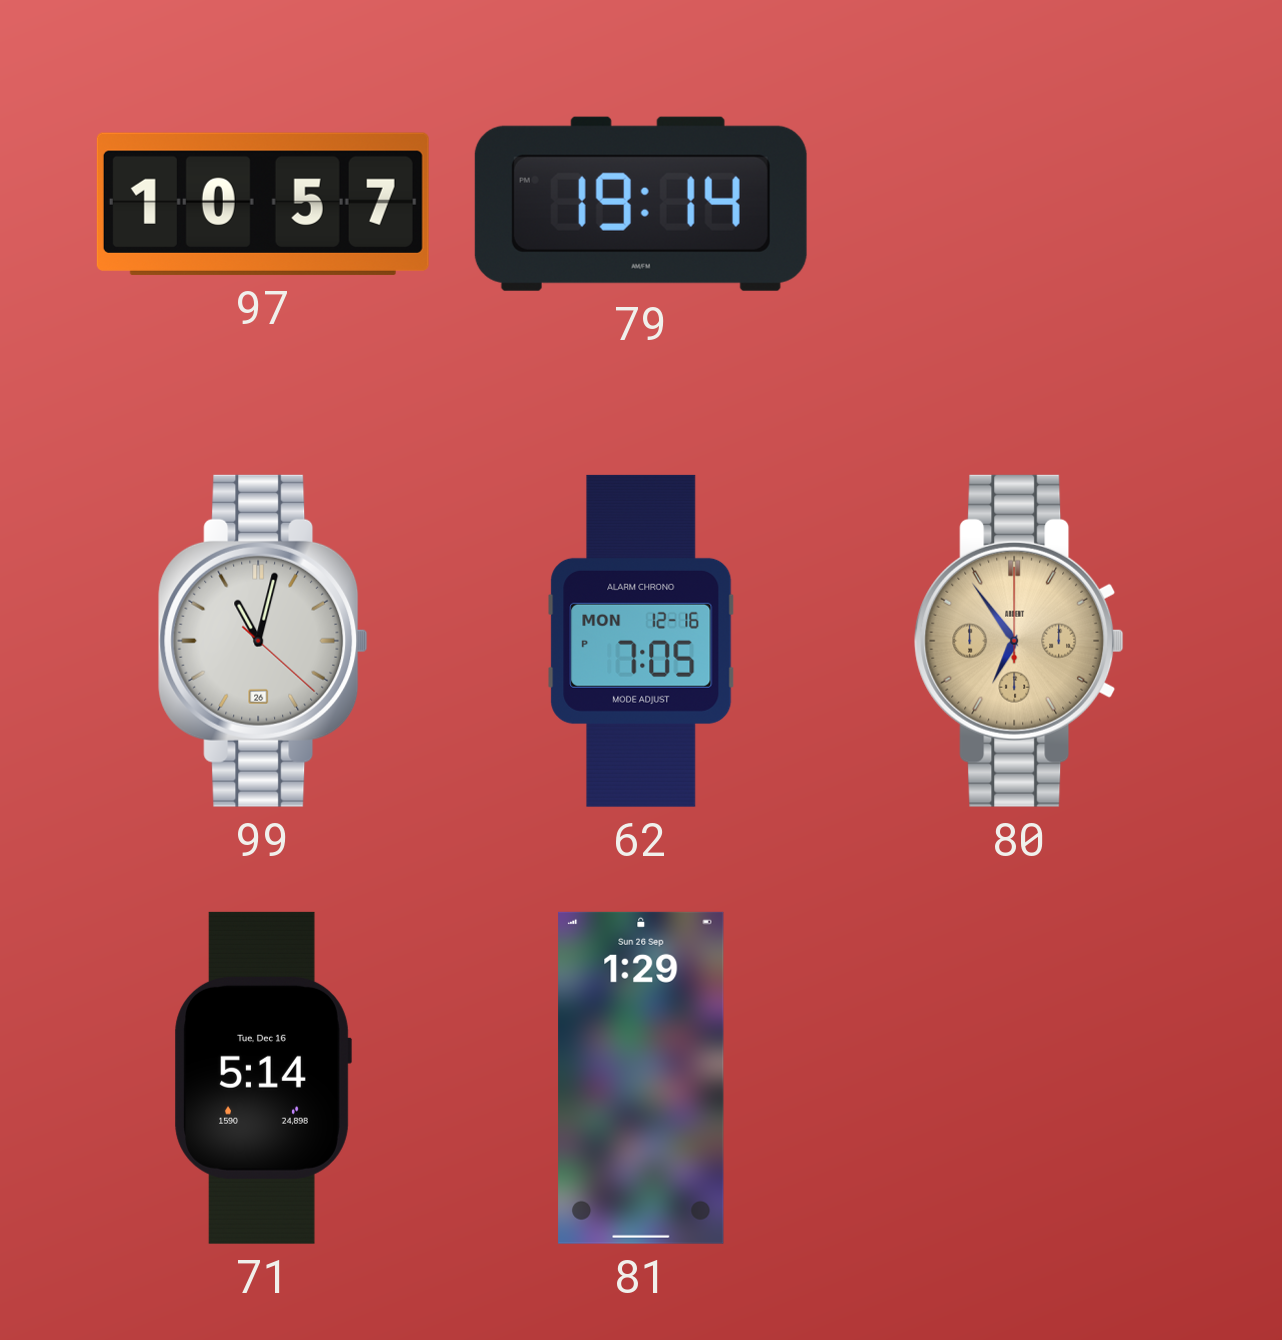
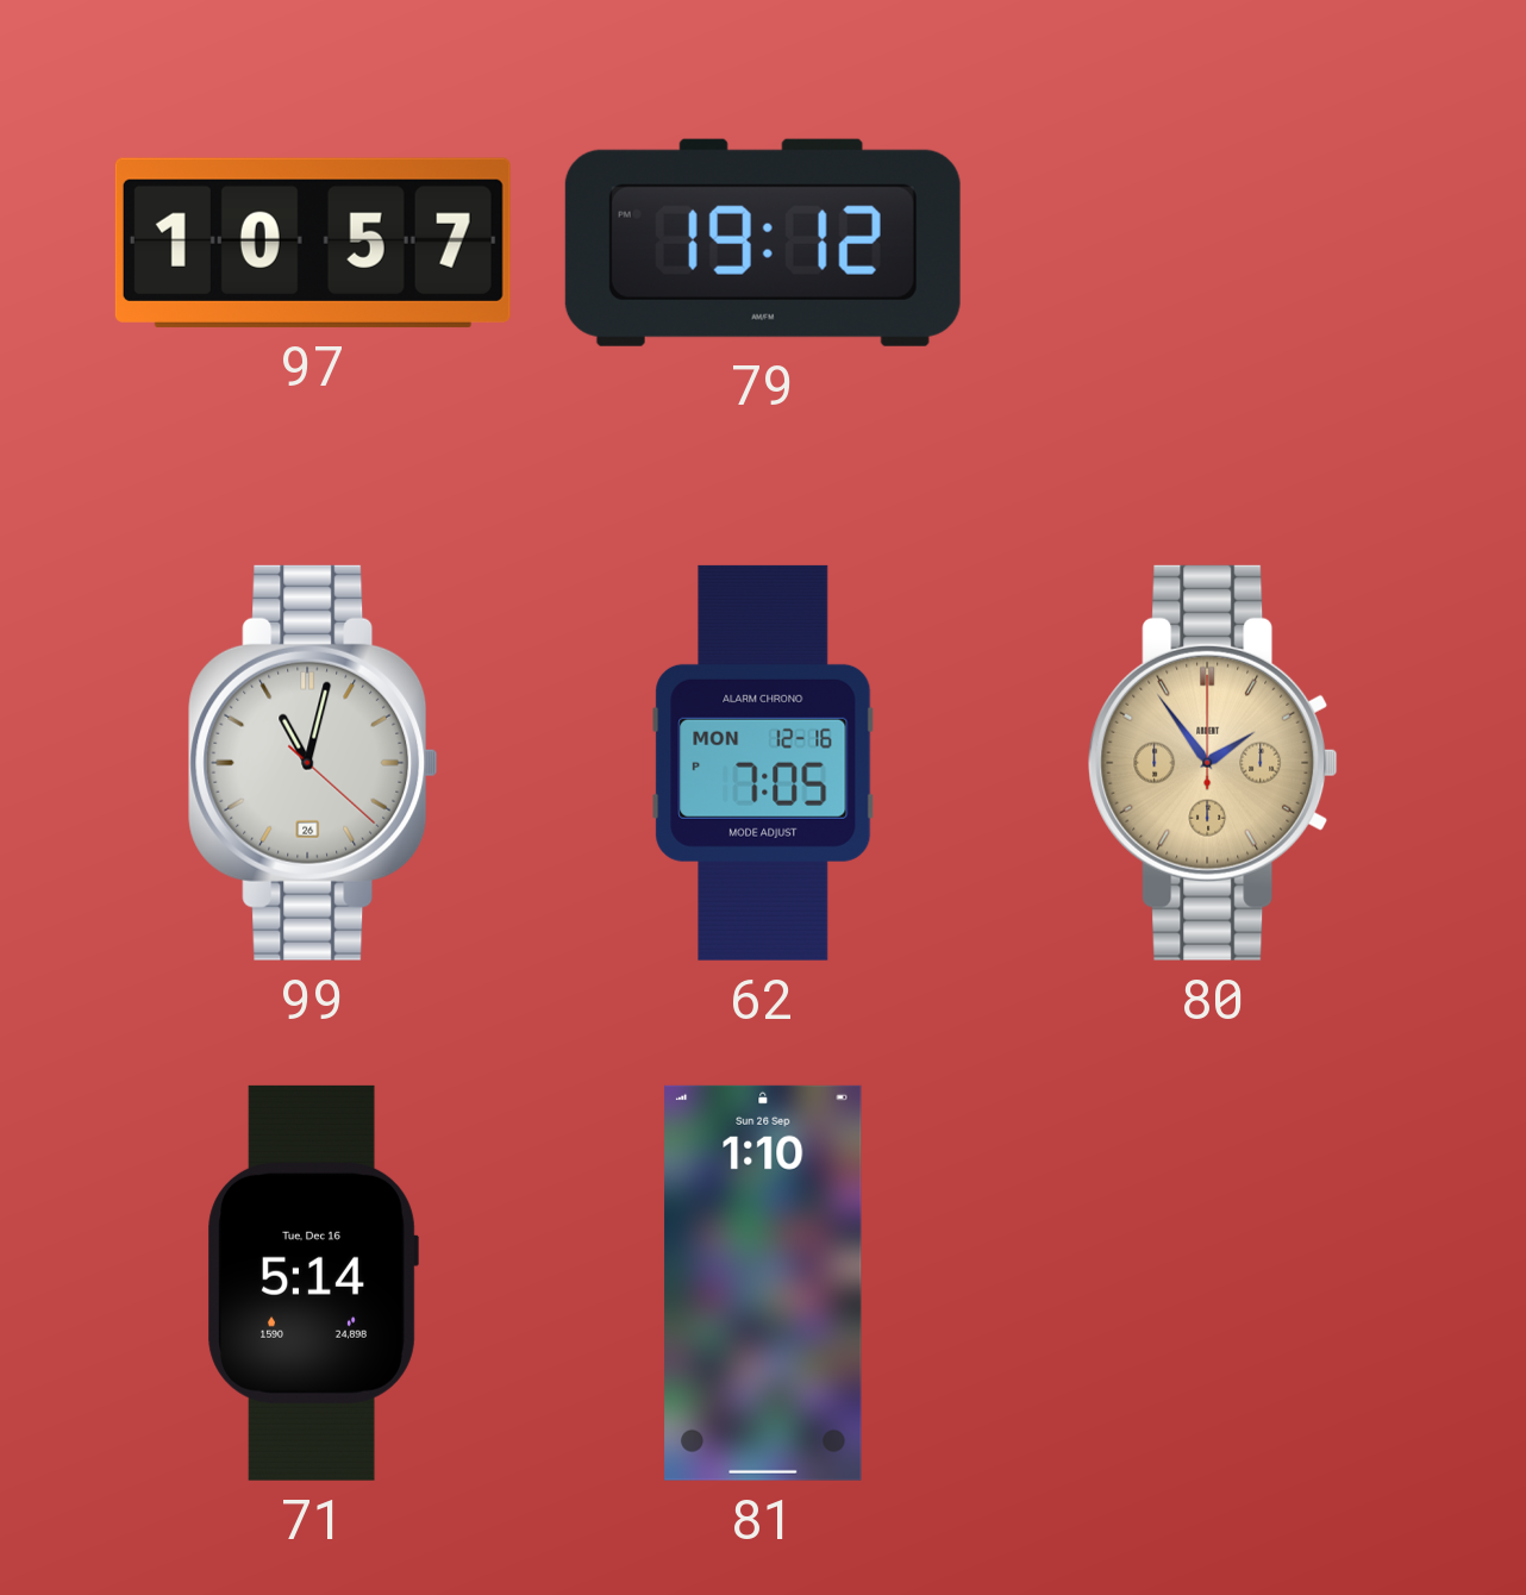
79: 19:14 -> 19:12
80: 6:54 -> 1:54
81: 1:29 -> 1:10
